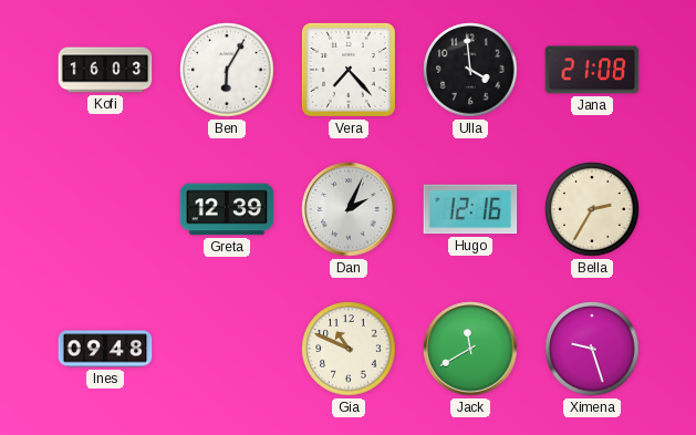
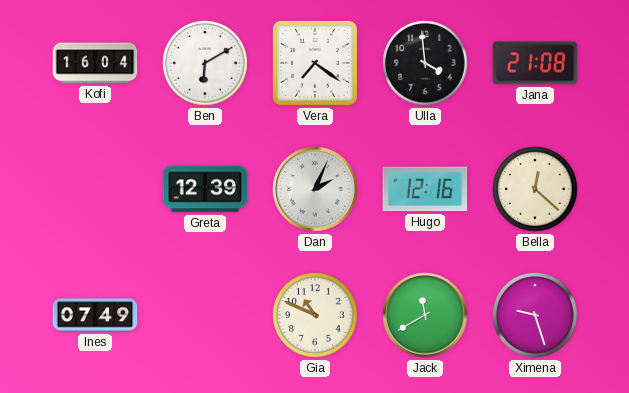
Kofi: 16:03 -> 16:04
Ben: 6:05 -> 6:10
Vera: 7:23 -> 7:21
Bella: 2:35 -> 12:22
Ines: 09:48 -> 07:49
